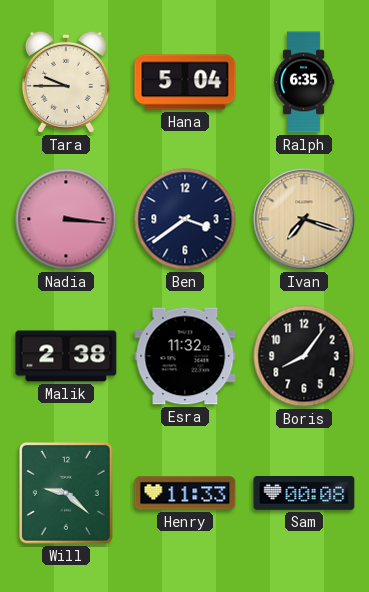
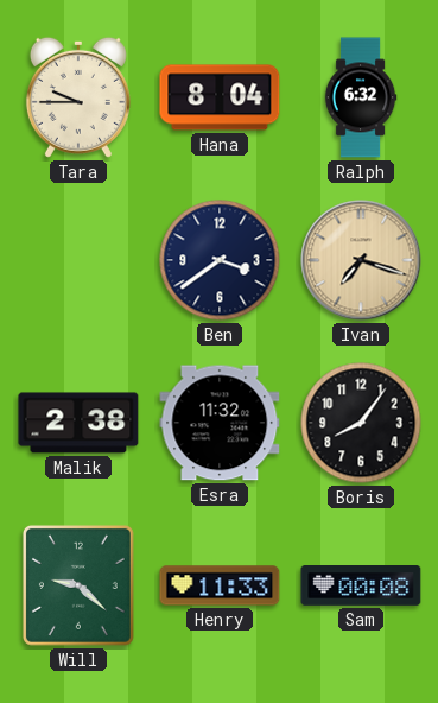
Hana: 5:04 -> 8:04
Ralph: 6:35 -> 6:32
Nadia: 3:16 -> none
